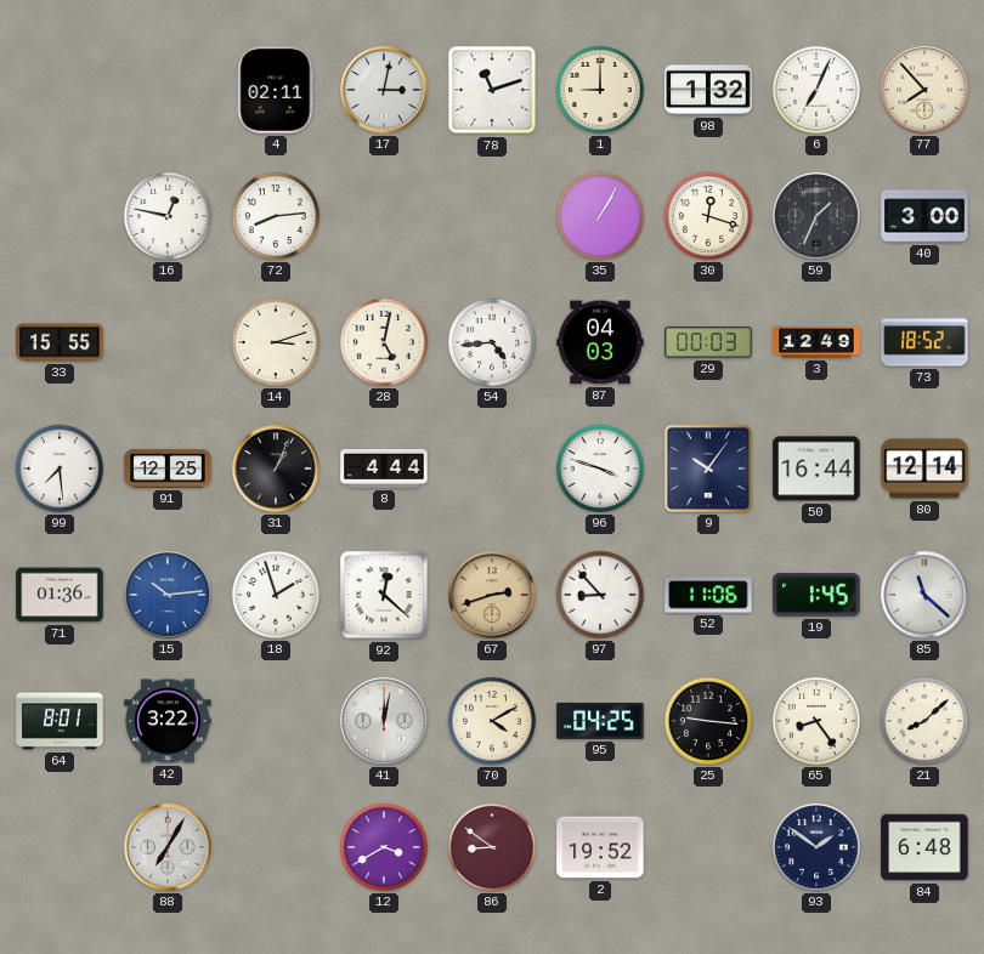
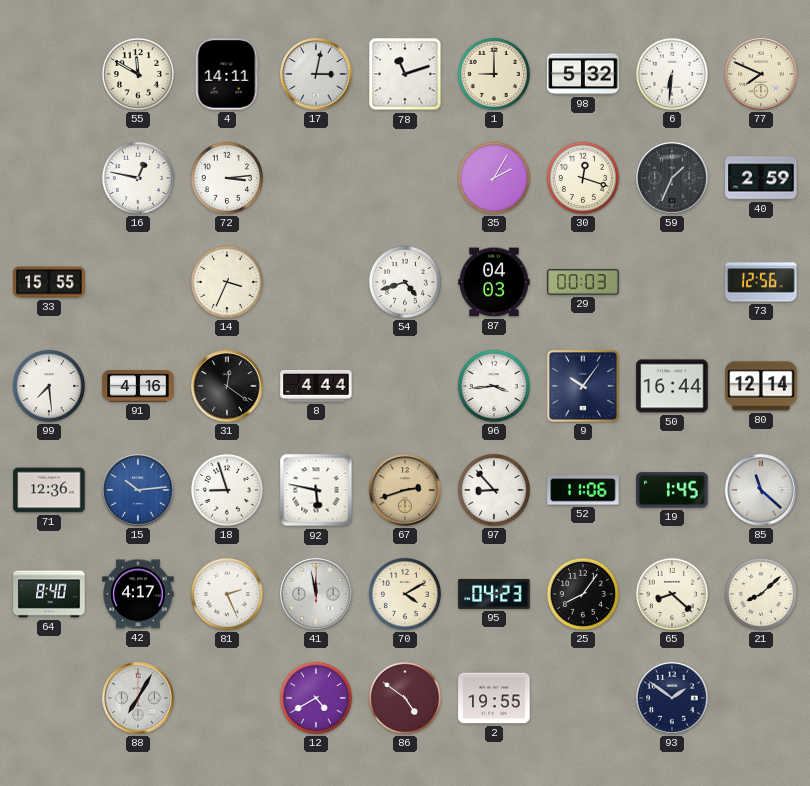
55: none -> 11:50
4: 02:11 -> 14:11
98: 1:32 -> 5:32
6: 7:04 -> 6:31
77: 7:53 -> 7:49
72: 8:14 -> 3:14
35: 1:05 -> 2:05
40: 3:00 -> 2:59
14: 3:12 -> 3:34
28: 5:02 -> none
54: 4:44 -> 4:42
3: 12:49 -> none
73: 18:52 -> 12:56
91: 12:25 -> 4:16
31: 1:04 -> 12:21
96: 3:48 -> 3:44
71: 01:36 -> 12:36
18: 1:57 -> 8:57
92: 12:22 -> 5:47
64: 8:01 -> 8:40
42: 3:22 -> 4:17
81: none -> 2:26
41: 12:02 -> 11:58
95: 04:25 -> 04:23
25: 9:16 -> 8:06
65: 8:24 -> 8:22
12: 3:40 -> 4:40
86: 8:51 -> 4:51
2: 19:52 -> 19:55
84: 6:48 -> none
